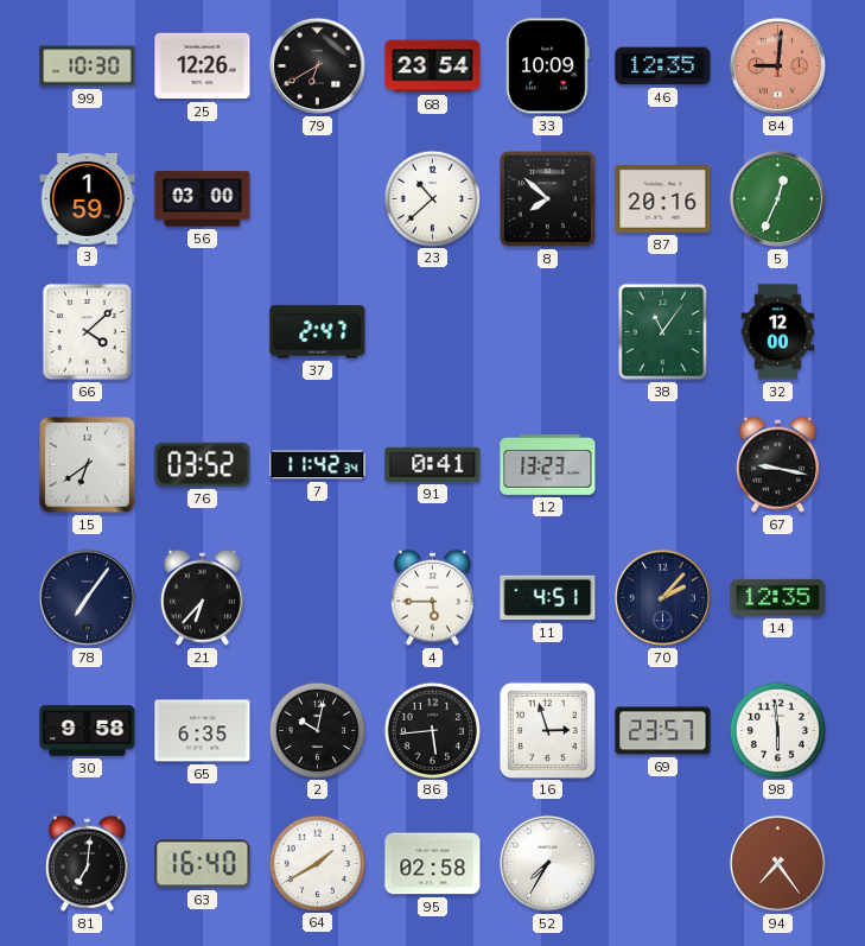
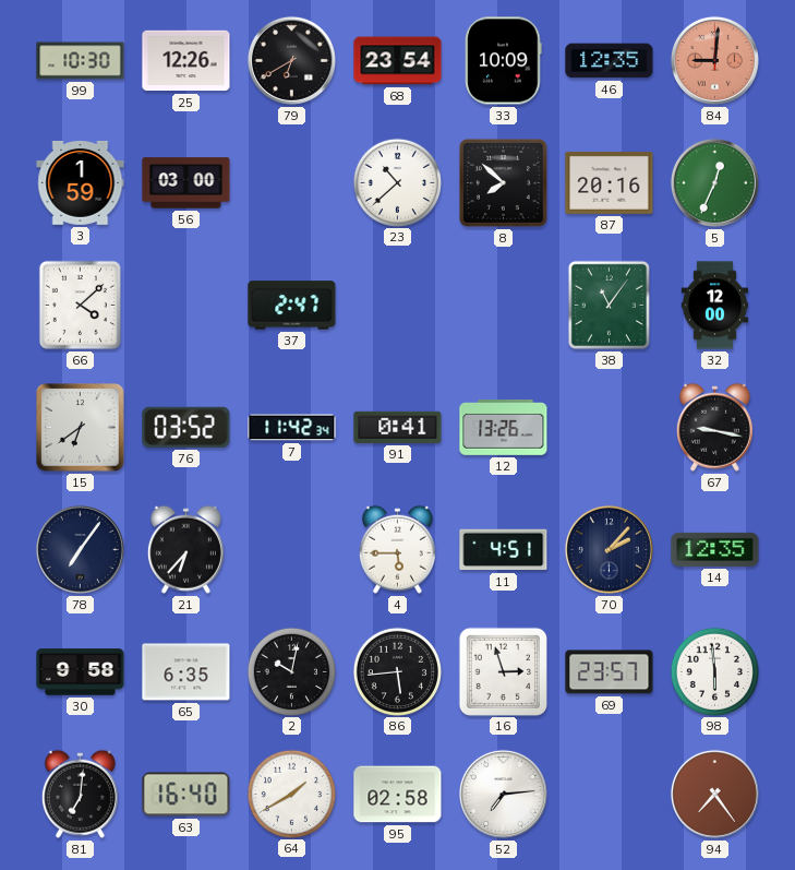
12: 13:23 -> 13:26
52: 7:35 -> 7:14
